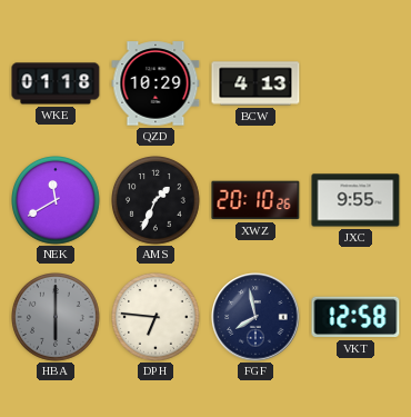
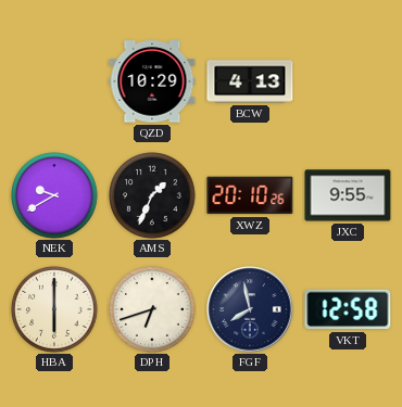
WKE: 01:18 -> none
NEK: 11:40 -> 9:40
HBA dial: grey -> cream
DPH: 6:46 -> 6:42
